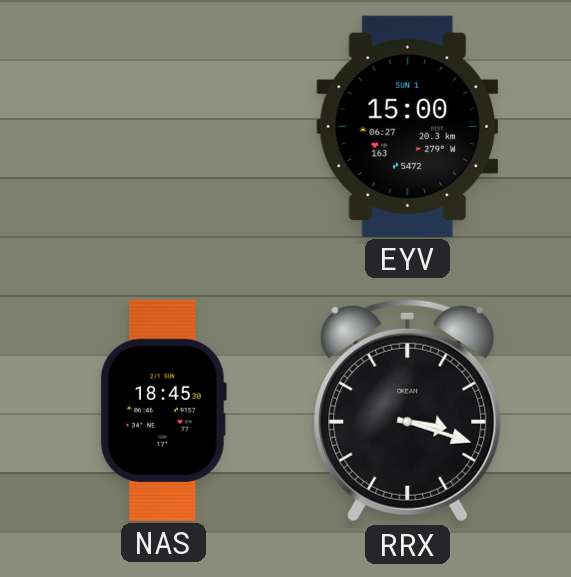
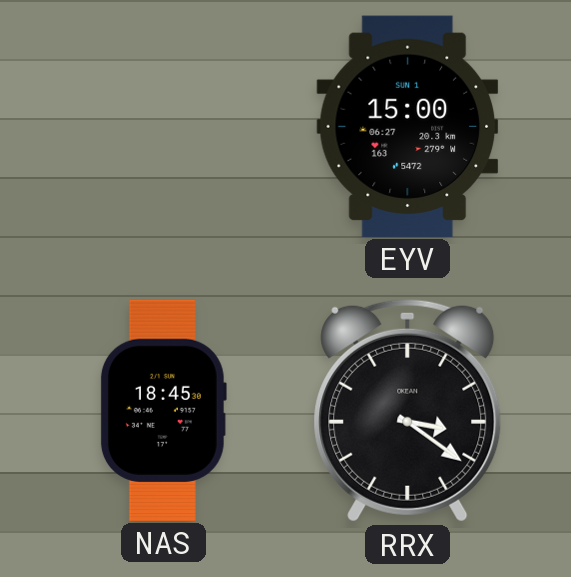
RRX: 3:18 -> 3:21
